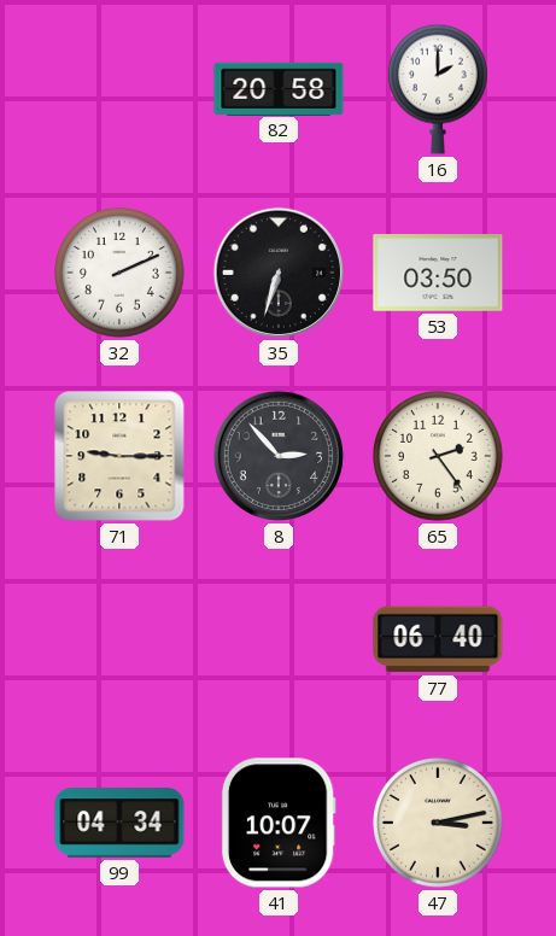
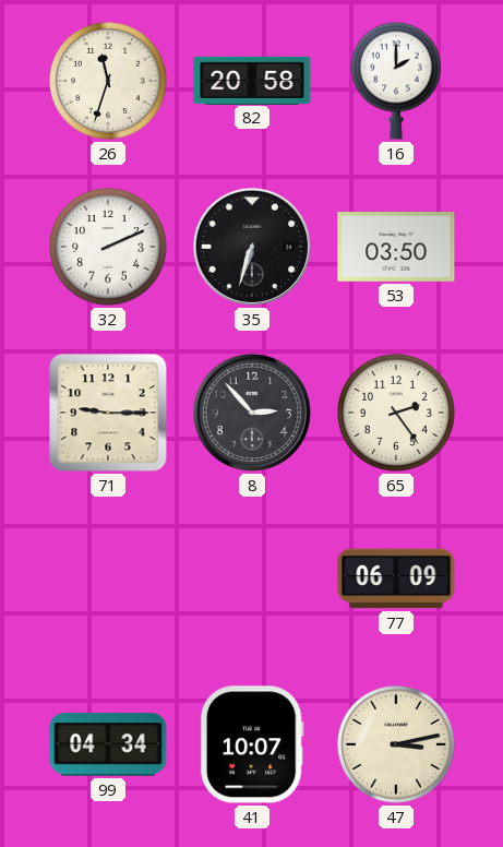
26: none -> 11:33
77: 06:40 -> 06:09
